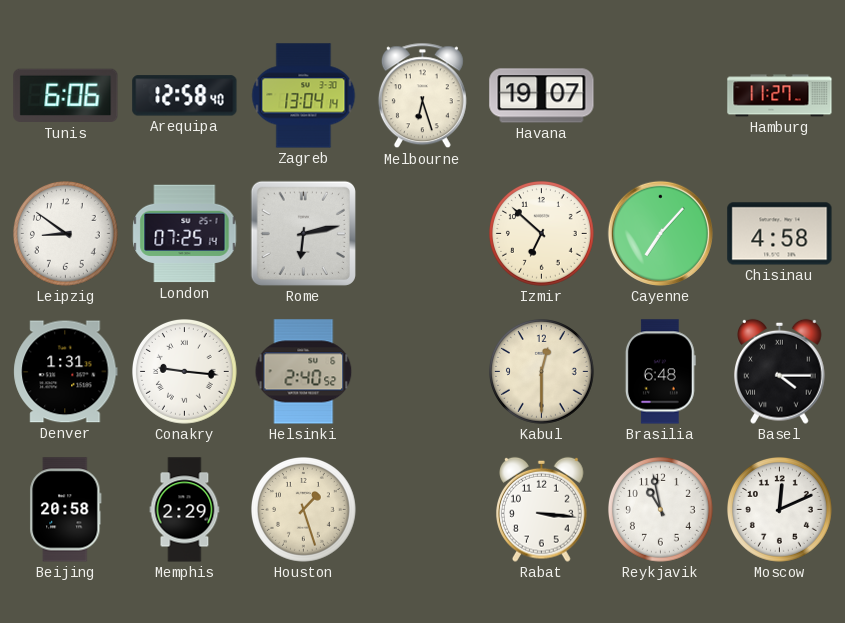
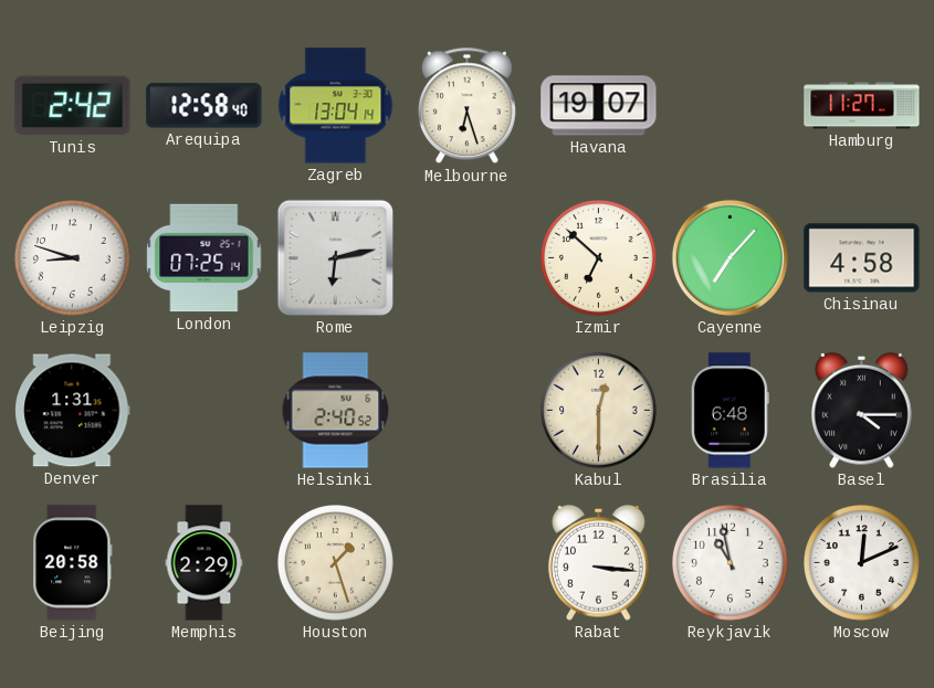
Tunis: 6:06 -> 2:42
Leipzig: 8:51 -> 8:48
Conakry: 9:16 -> none
